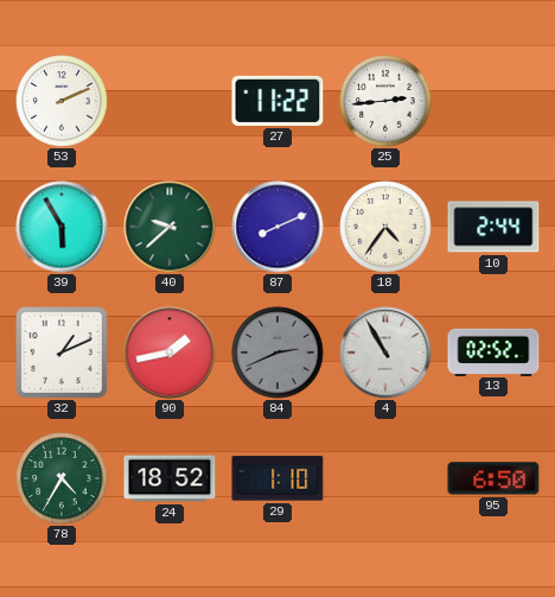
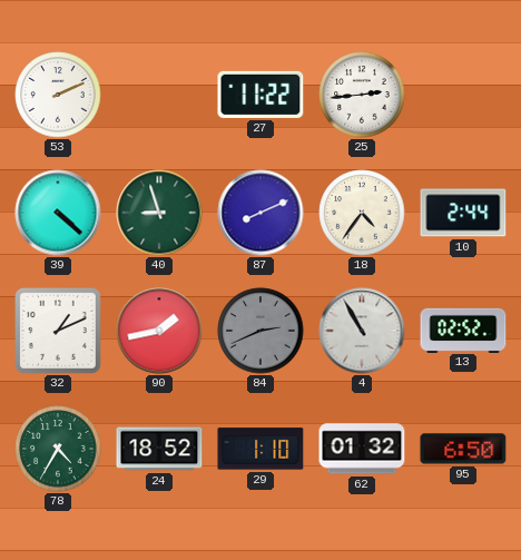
39: 5:55 -> 4:22
40: 9:38 -> 8:57
62: none -> 01:32
